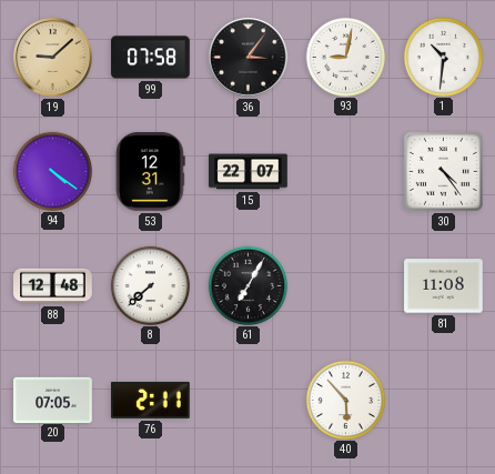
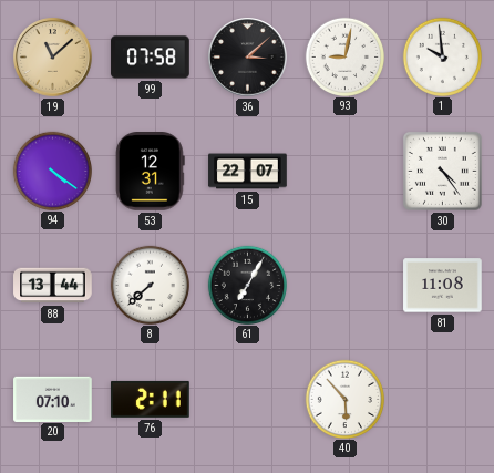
19: 9:08 -> 11:08
36: 3:06 -> 3:08
1: 10:31 -> 9:59
88: 12:48 -> 13:44
20: 07:05 -> 07:10
